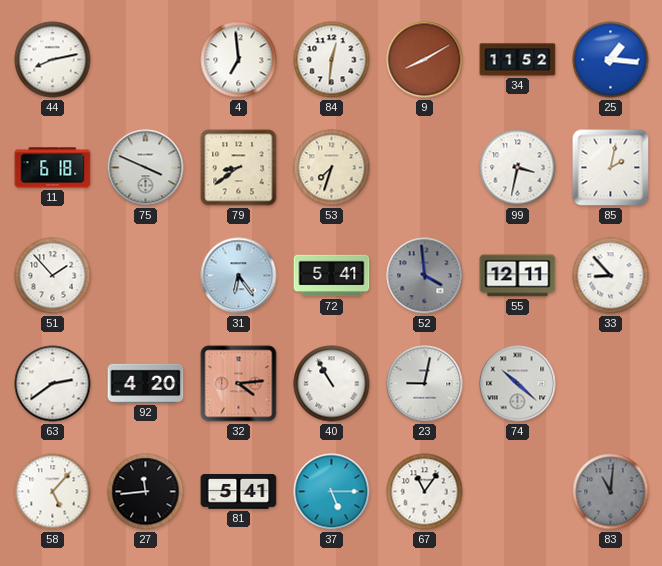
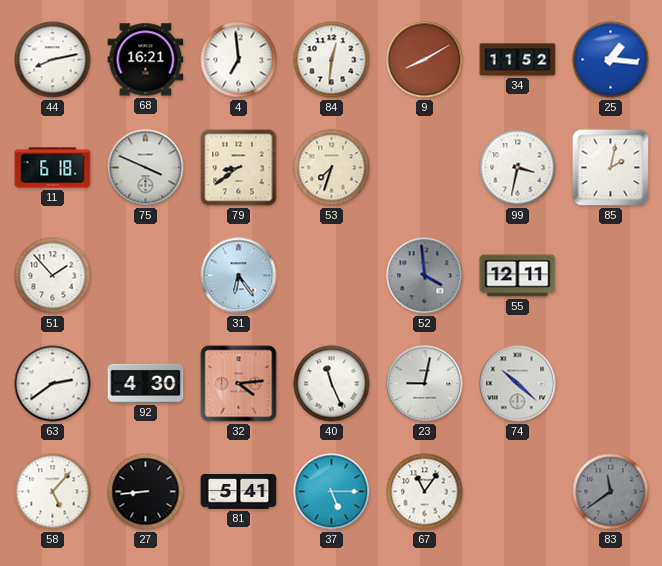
68: none -> 16:21
72: 5:41 -> none
33: 8:53 -> none
92: 4:20 -> 4:30
40: 10:55 -> 11:26
27: 11:44 -> 8:44
83: 11:01 -> 11:39
